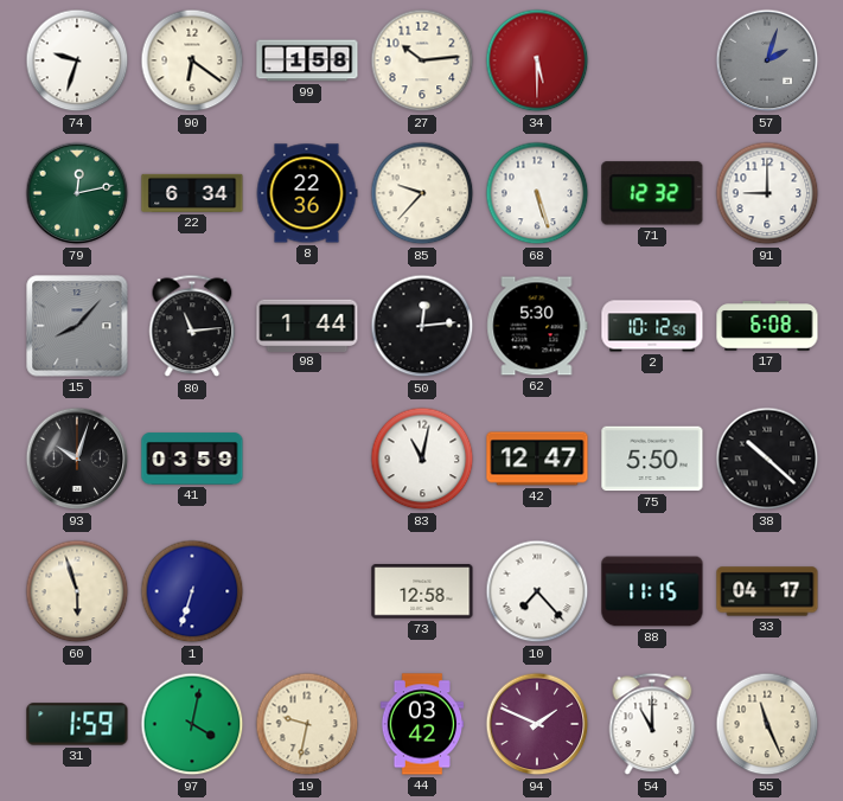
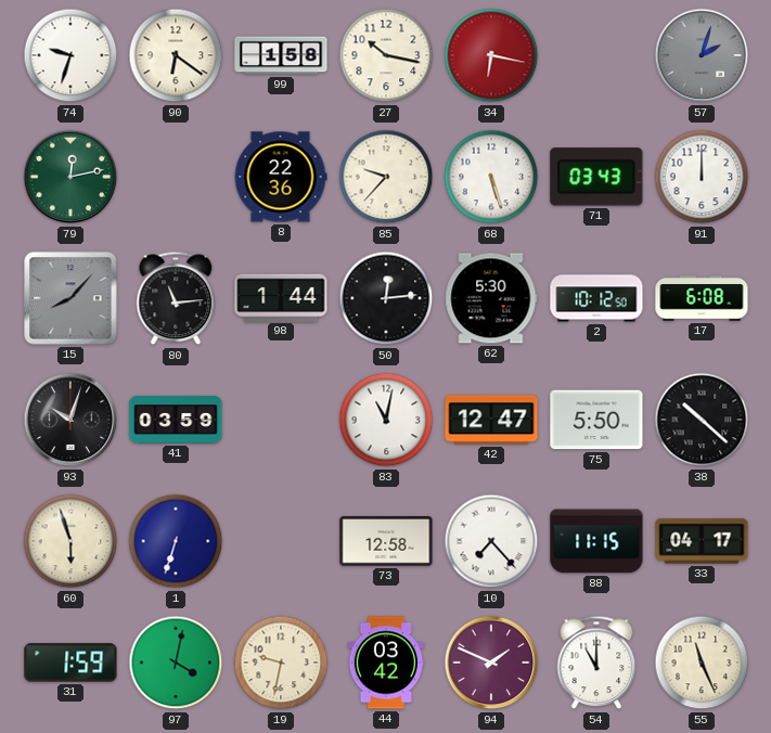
27: 10:14 -> 10:17
34: 5:30 -> 6:17
22: 6:34 -> none
71: 12:32 -> 03:43
91: 9:00 -> 12:00
